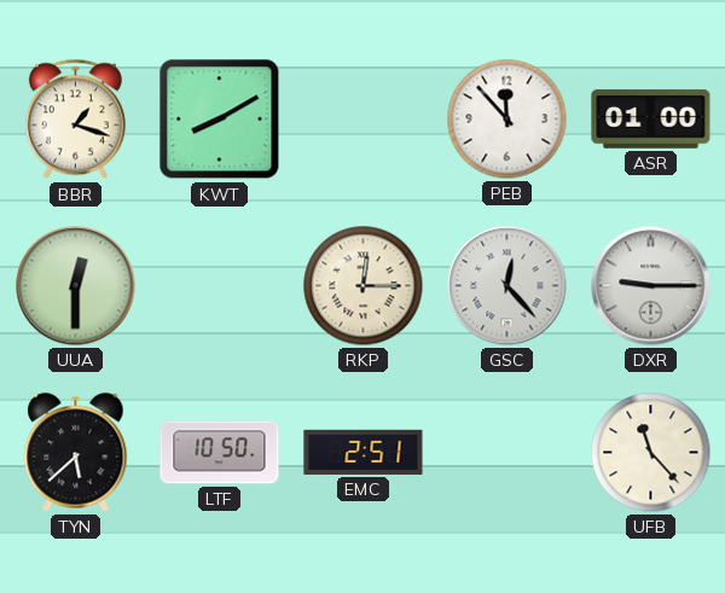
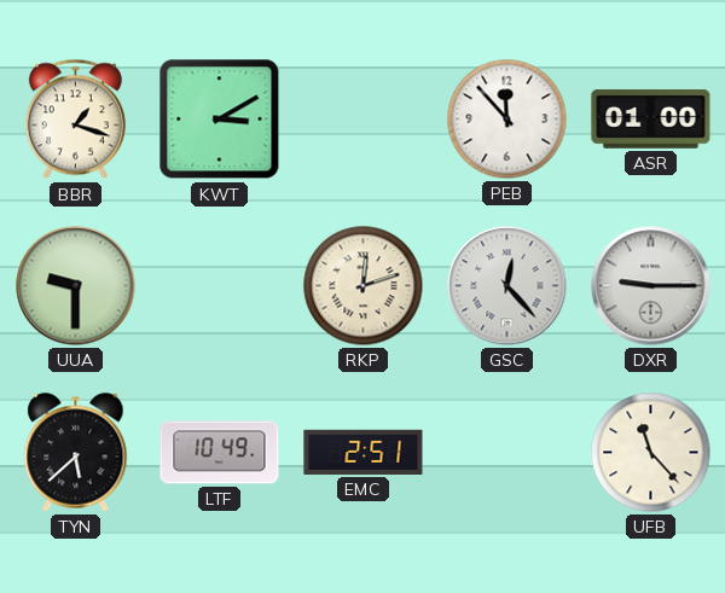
KWT: 8:10 -> 3:10
UUA: 12:30 -> 9:30
RKP: 12:15 -> 12:12
LTF: 10:50 -> 10:49
